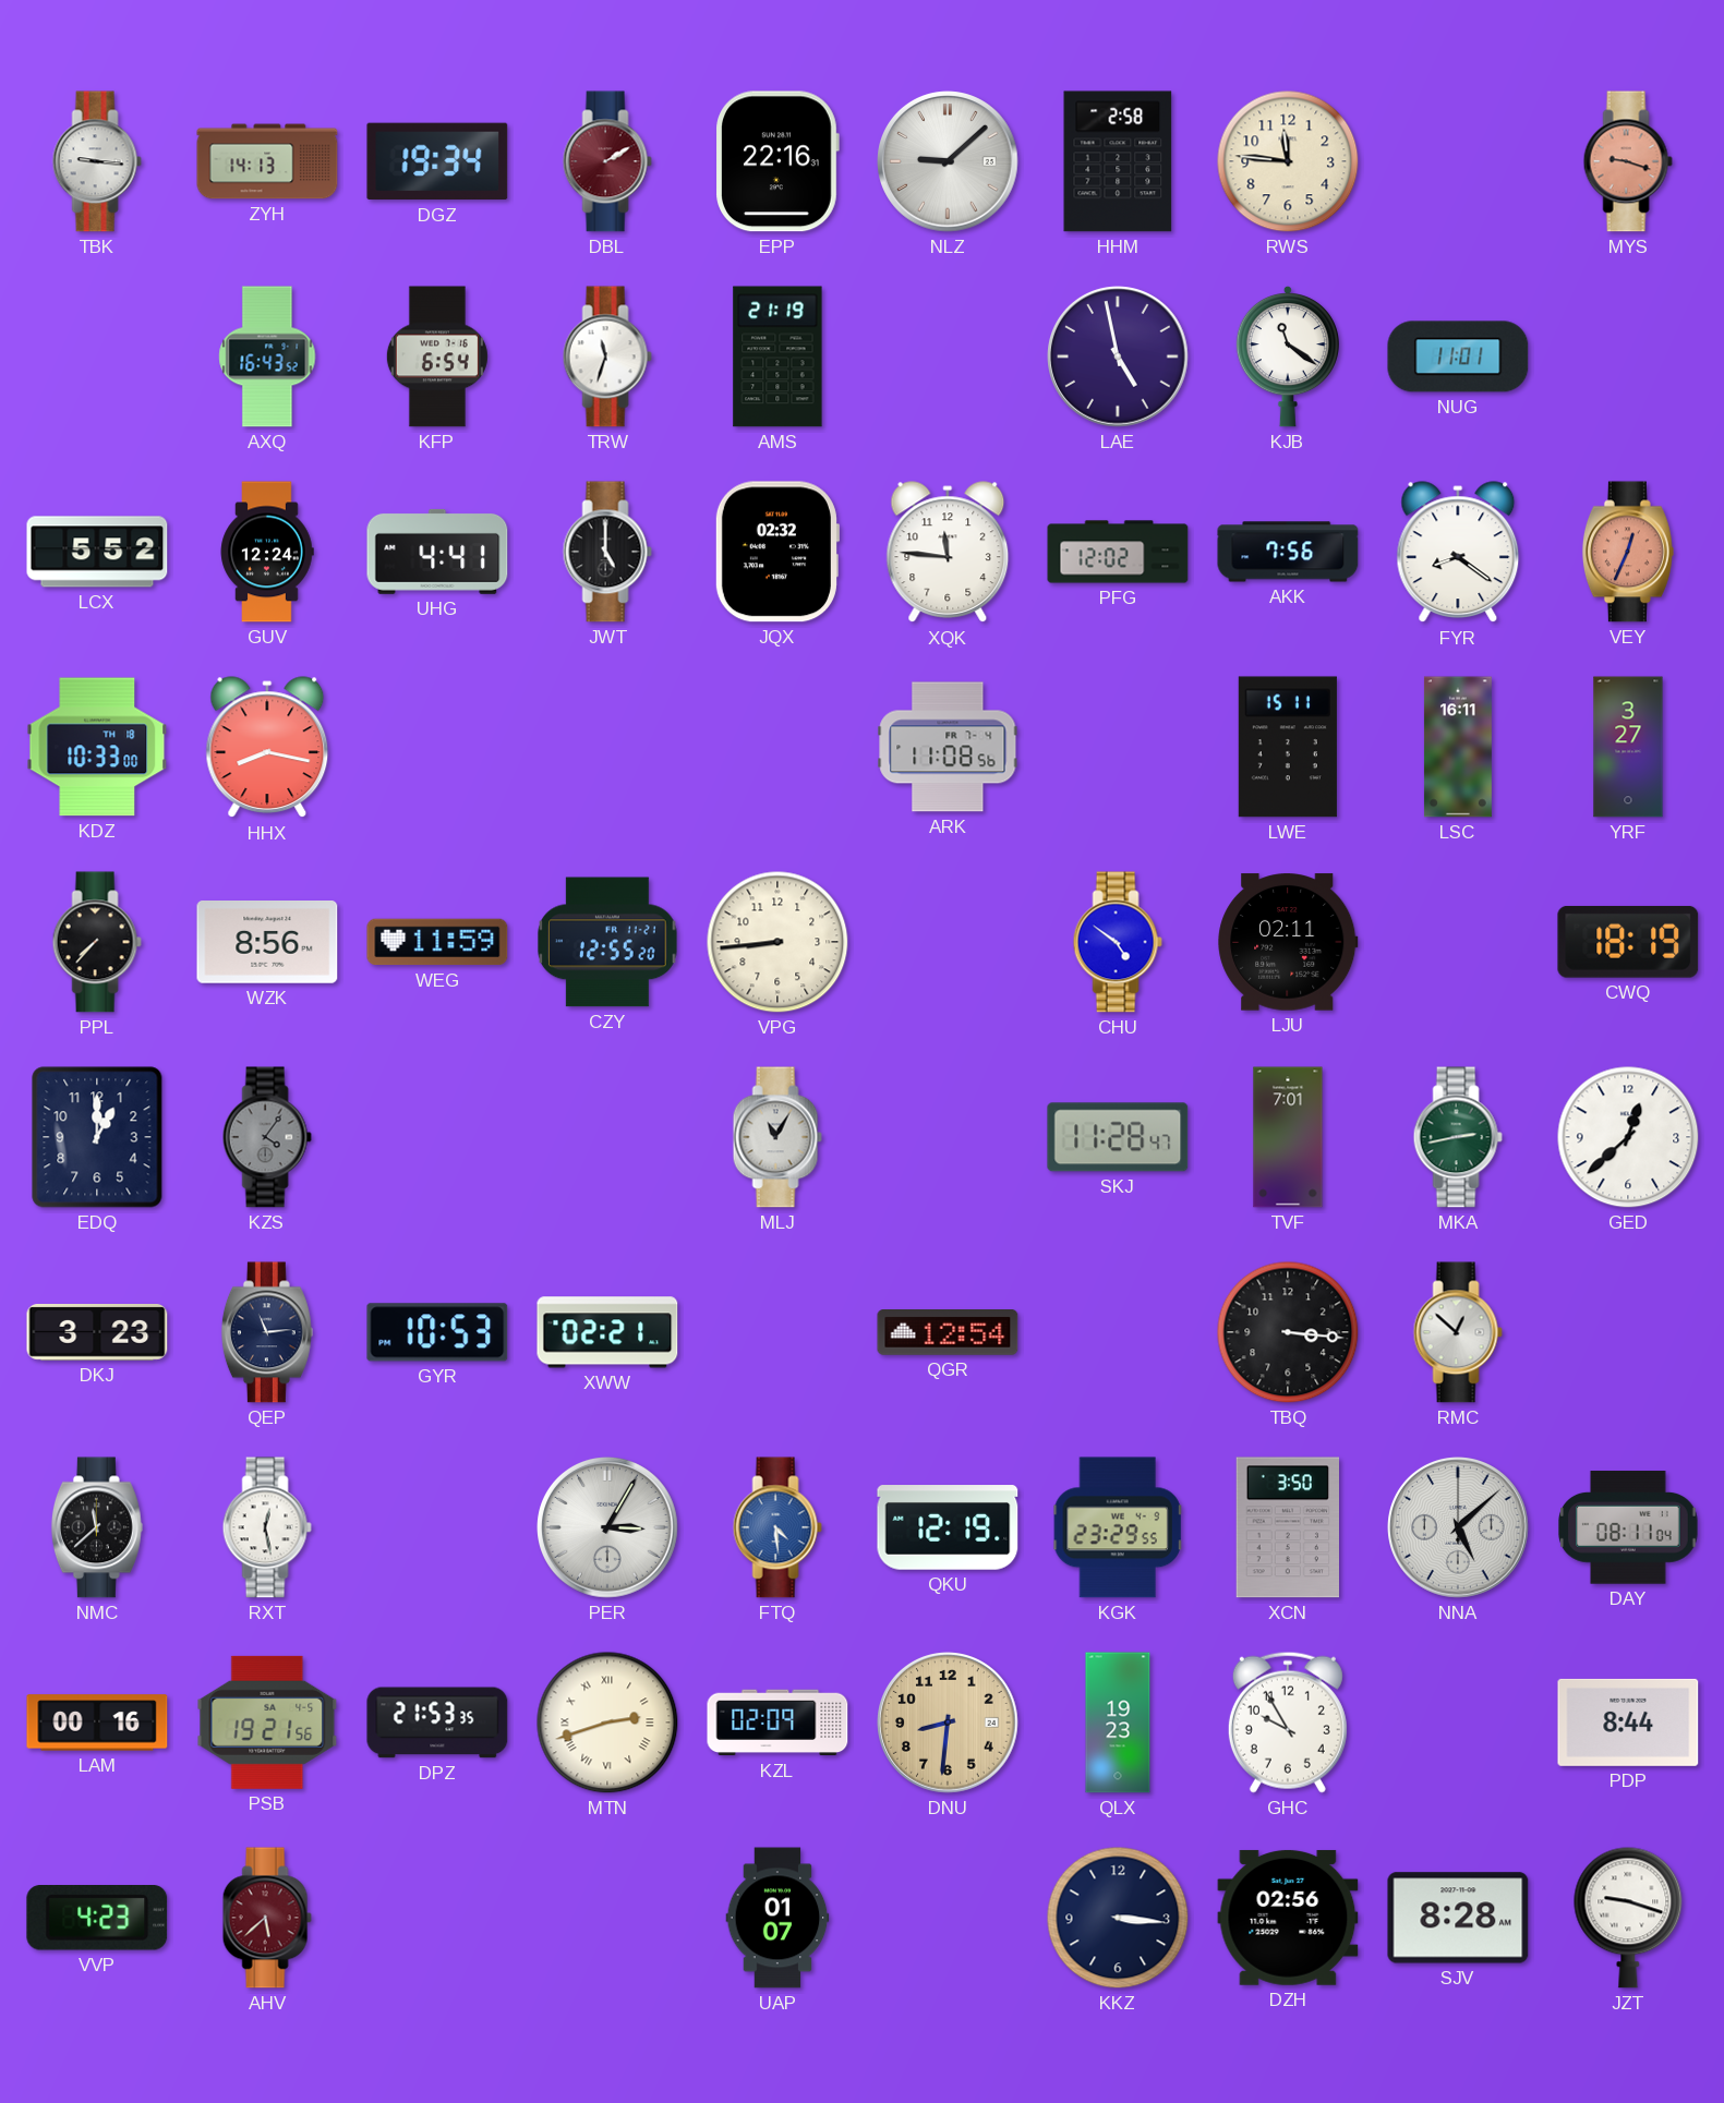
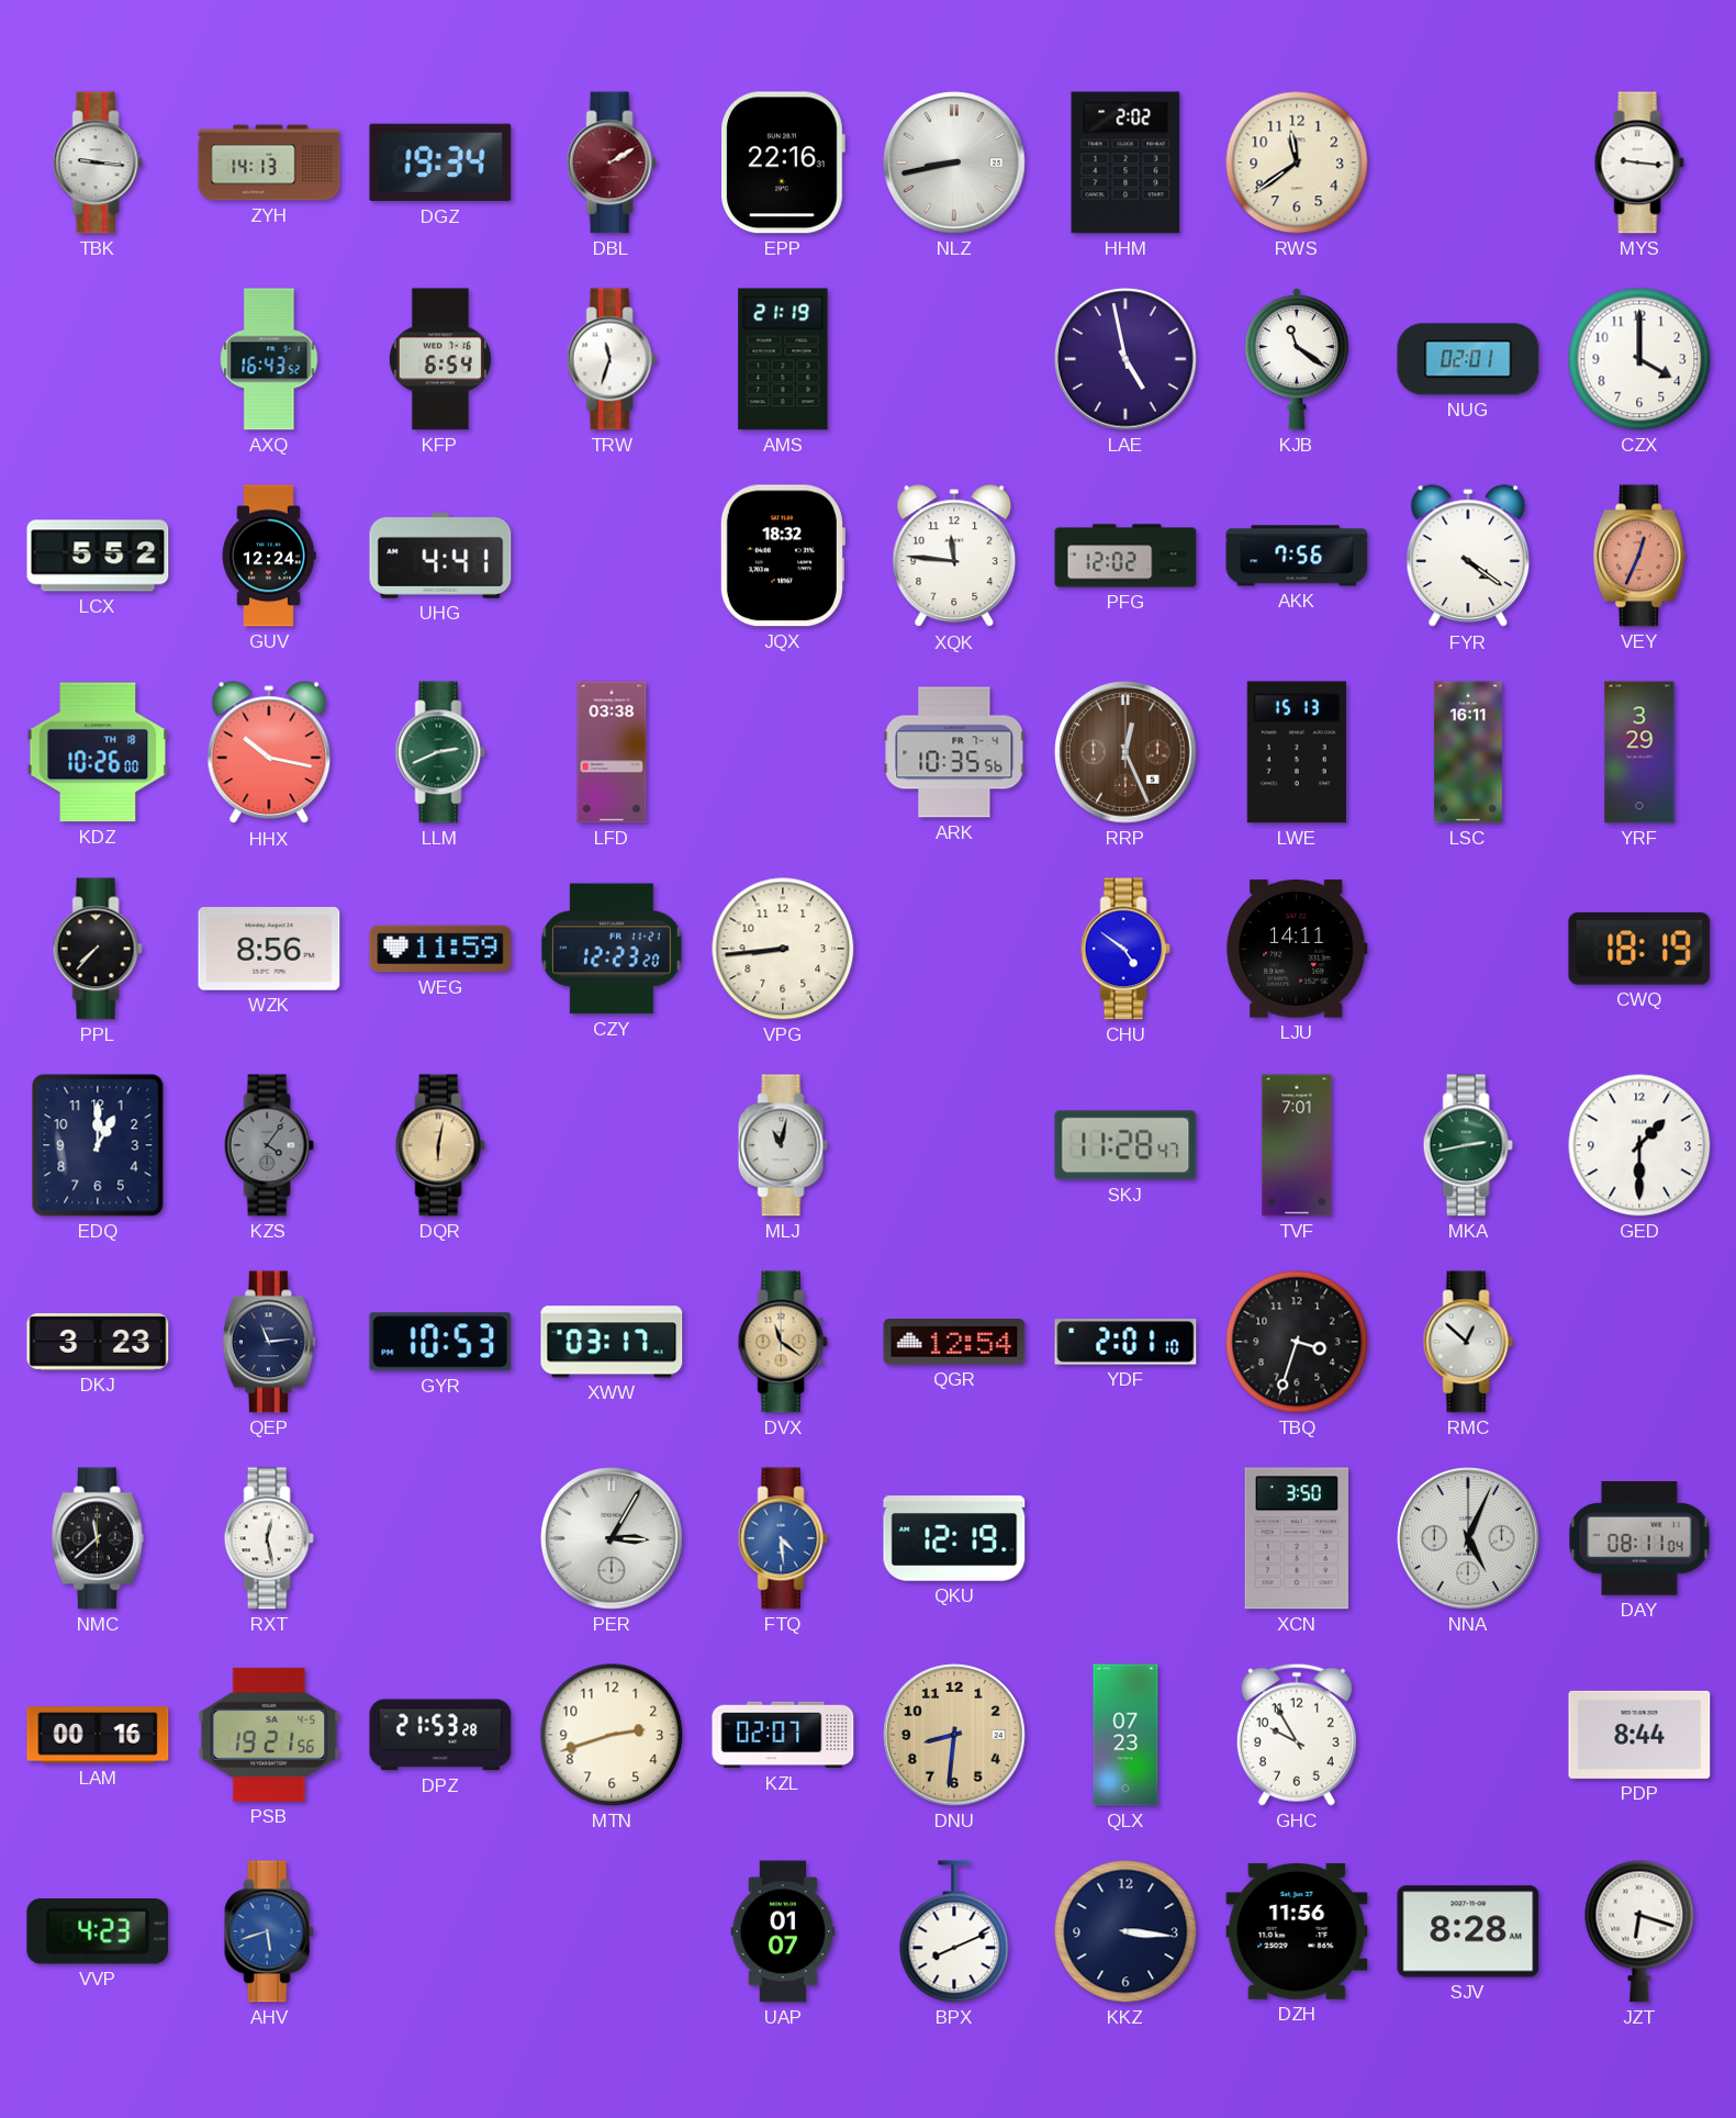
NLZ: 9:08 -> 8:43
HHM: 2:58 -> 2:02
RWS: 11:46 -> 11:39
MYS: 9:18 -> 9:16
MYS dial: salmon -> white
NUG: 11:01 -> 02:01
CZX: none -> 4:00
JWT: 5:00 -> none
JQX: 02:32 -> 18:32
FYR: 8:21 -> 4:21
KDZ: 10:33 -> 10:26
HHX: 8:17 -> 10:17
LLM: none -> 2:41
LFD: none -> 03:38
ARK: 11:08 -> 10:35
RRP: none -> 12:26
LWE: 15:11 -> 15:13
YRF: 3:27 -> 3:29
CZY: 12:55 -> 12:23
LJU: 02:11 -> 14:11
DQR: none -> 6:02
MLJ: 11:05 -> 11:02
GED: 12:38 -> 1:30
XWW: 02:21 -> 03:17
DVX: none -> 11:21
YDF: none -> 2:01
TBQ: 3:16 -> 3:33
KGK: 23:29 -> none
NNA: 5:08 -> 5:04
DPZ: 21:53:35 -> 21:53:28
MTN numerals: Roman -> Arabic
KZL: 02:09 -> 02:07
QLX: 19:23 -> 07:23
AHV: 5:38 -> 5:42
AHV dial: burgundy -> blue
BPX: none -> 8:11
DZH: 02:56 -> 11:56
JZT: 9:18 -> 6:18
